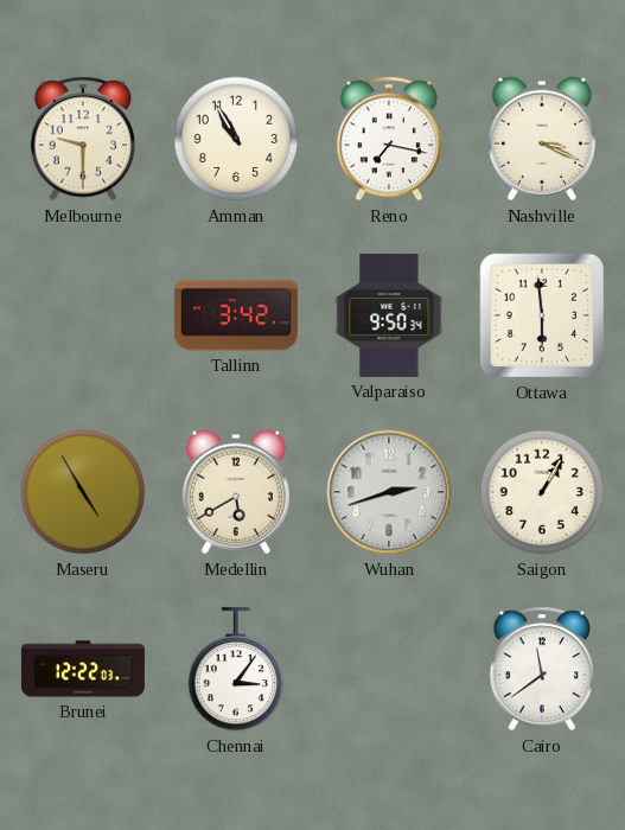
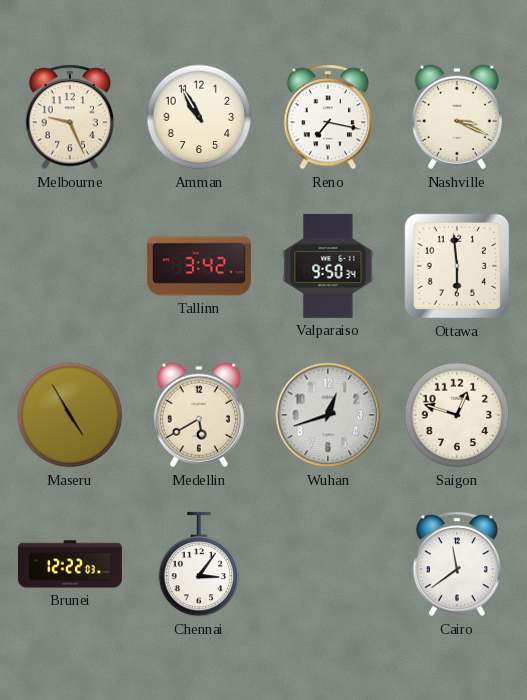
Melbourne: 9:30 -> 9:26
Wuhan: 2:42 -> 12:42
Saigon: 1:05 -> 12:48
